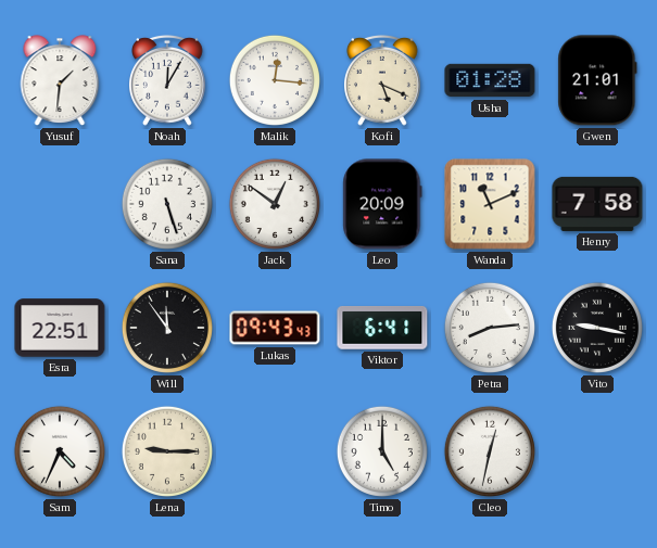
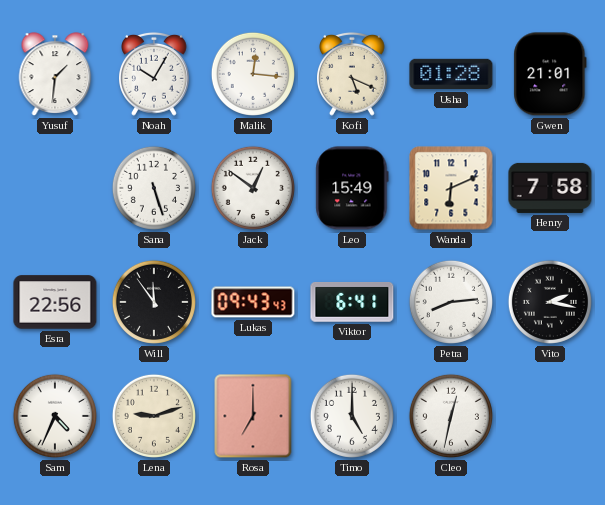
Noah: 12:05 -> 10:05
Leo: 20:09 -> 15:49
Wanda: 11:11 -> 6:11
Esra: 22:51 -> 22:56
Vito: 9:17 -> 2:17
Lena: 9:15 -> 9:12
Rosa: none -> 7:00
